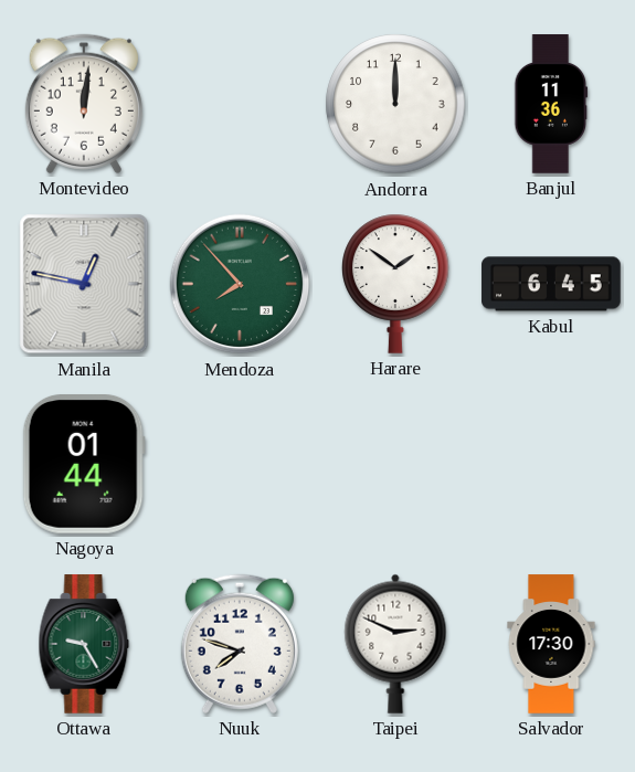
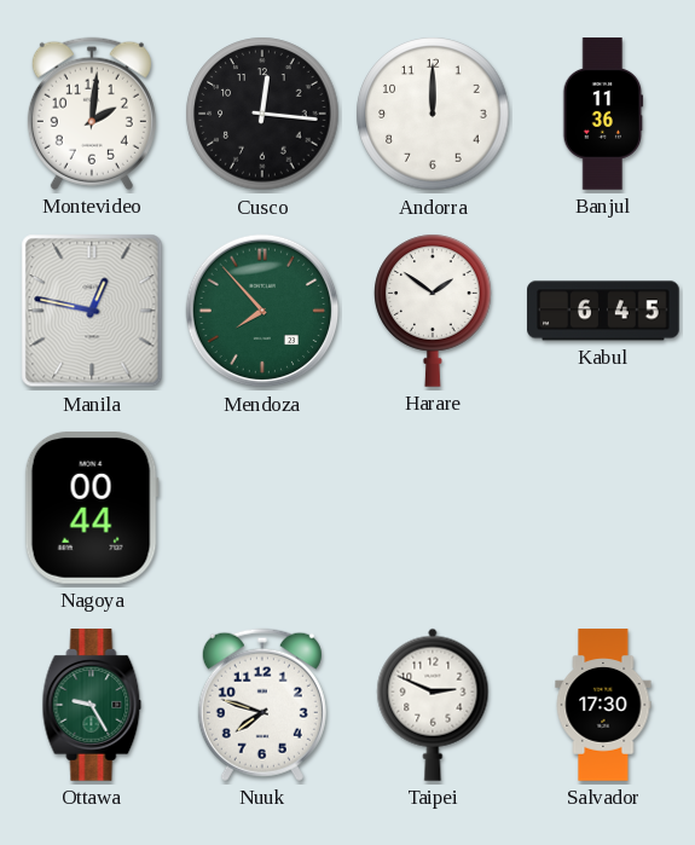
Montevideo: 12:01 -> 2:01
Cusco: none -> 12:16
Nagoya: 01:44 -> 00:44
